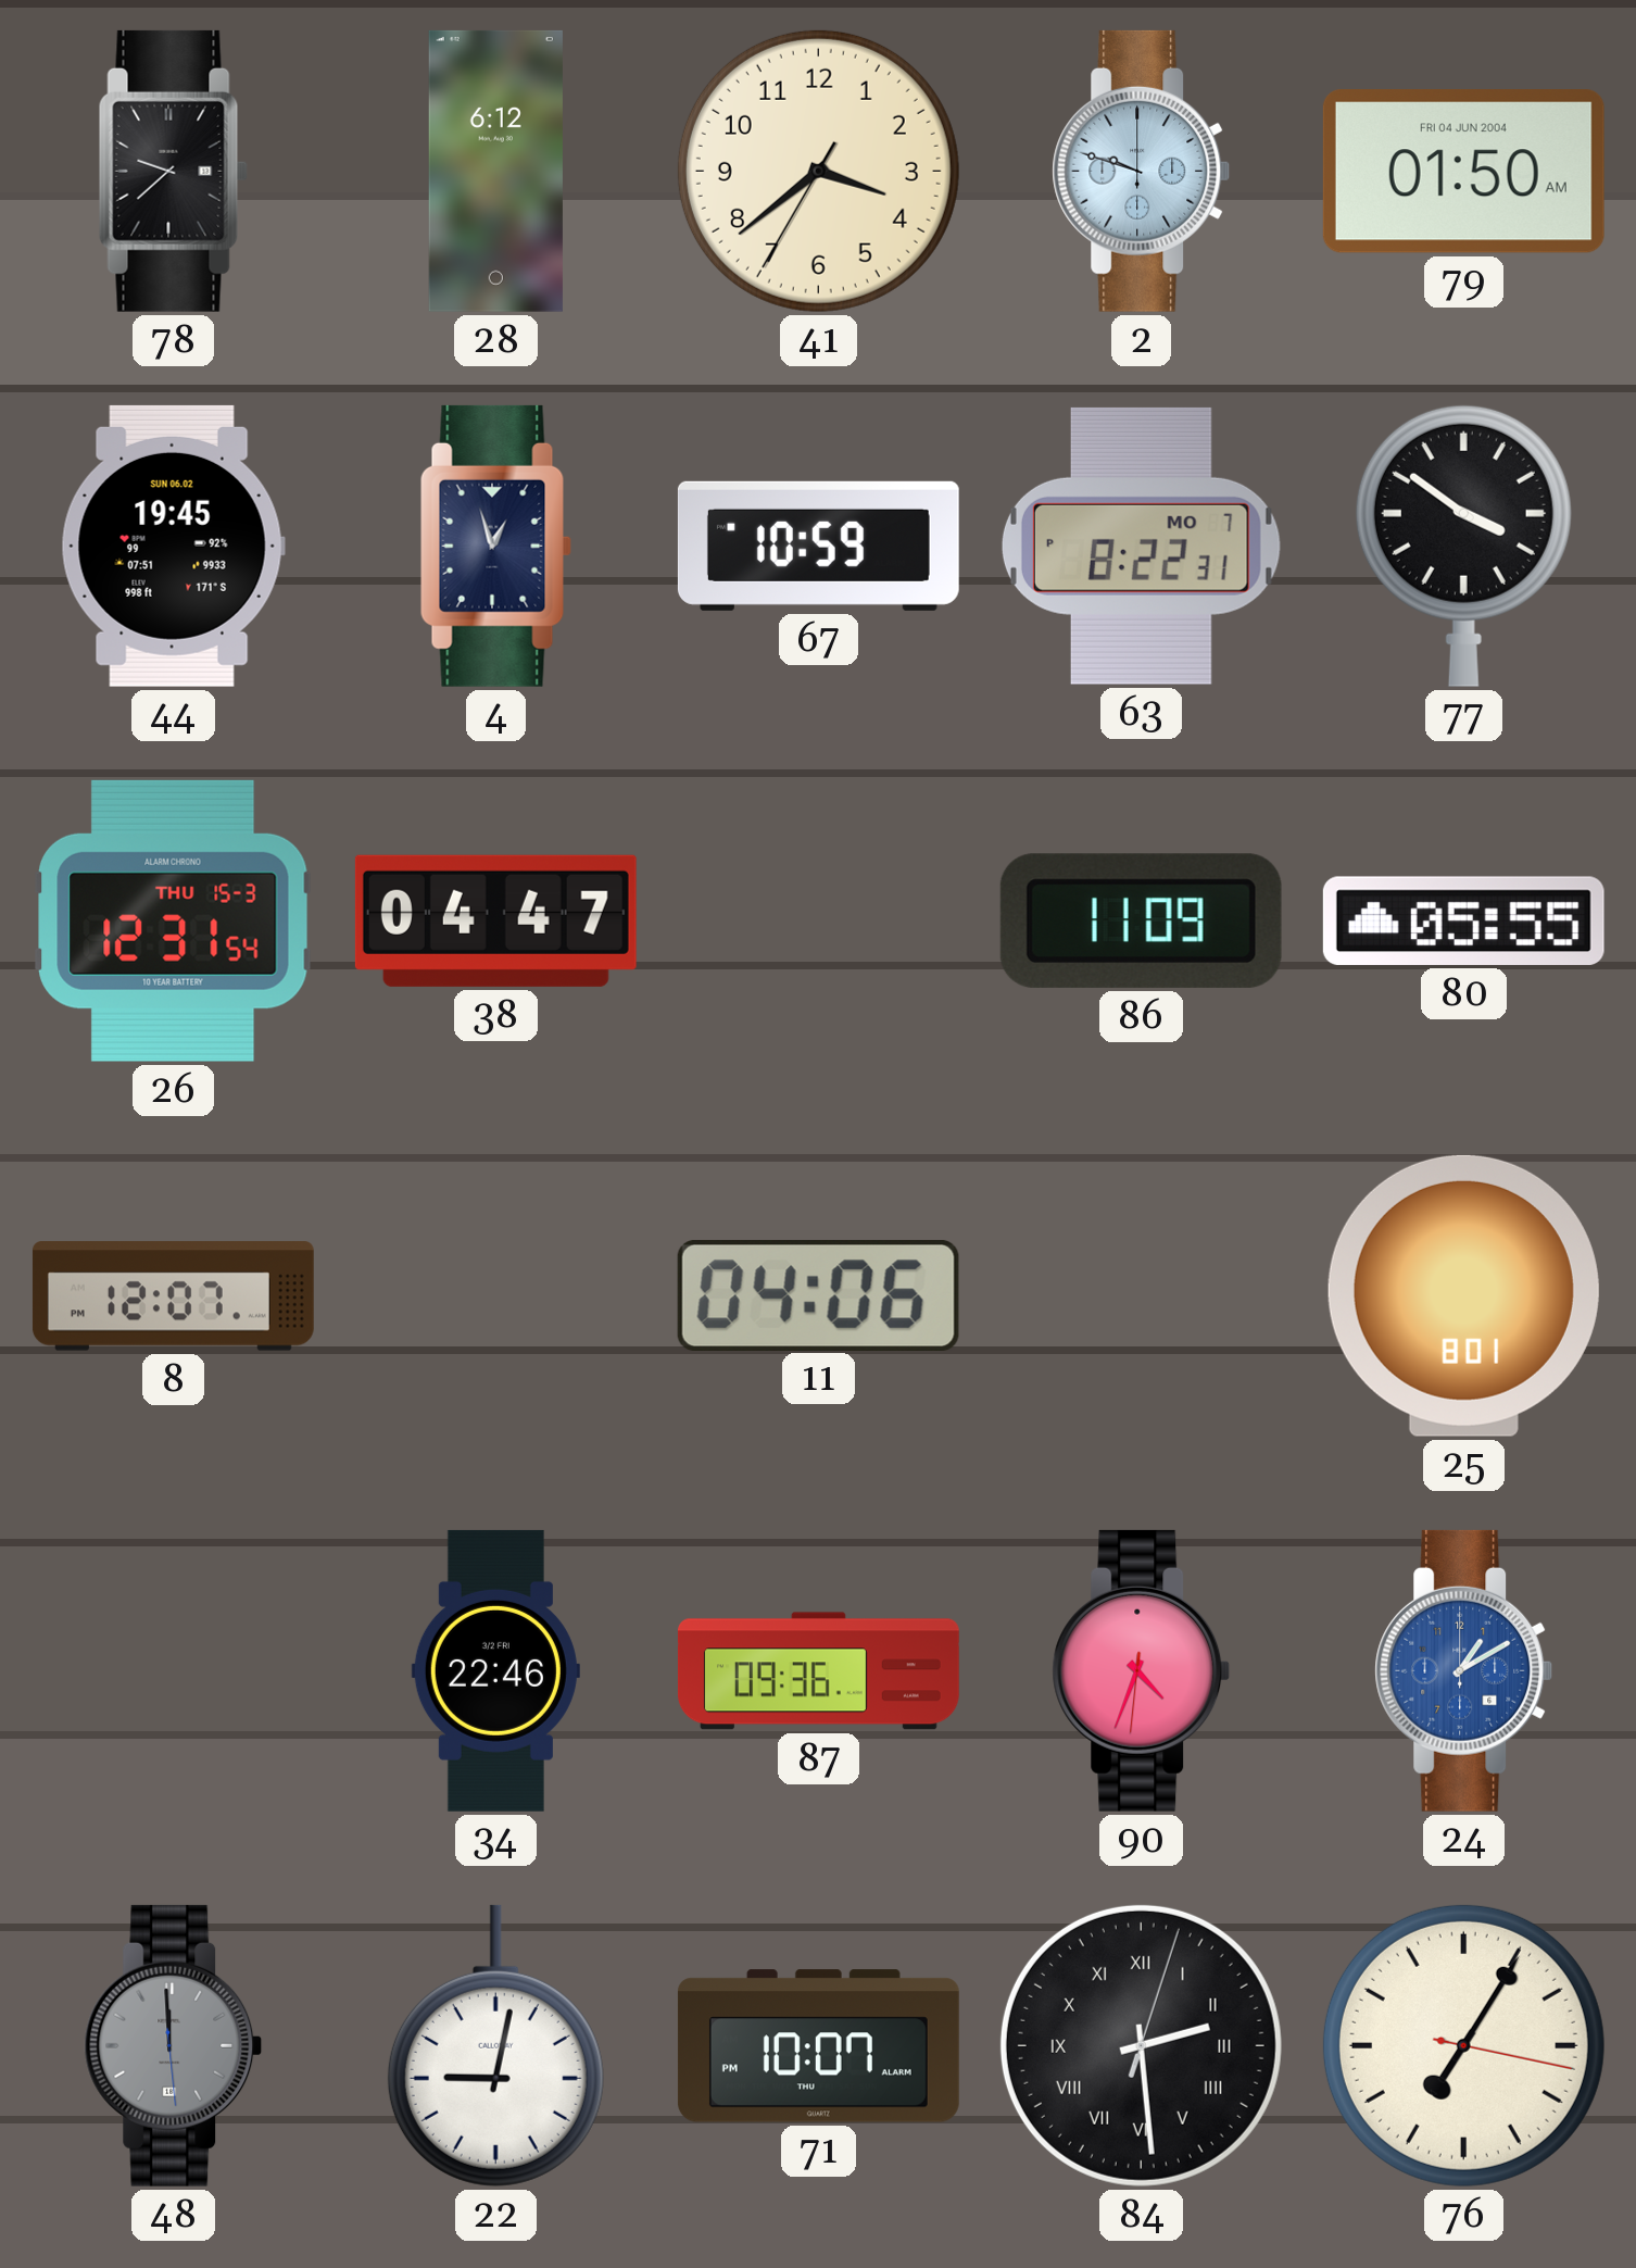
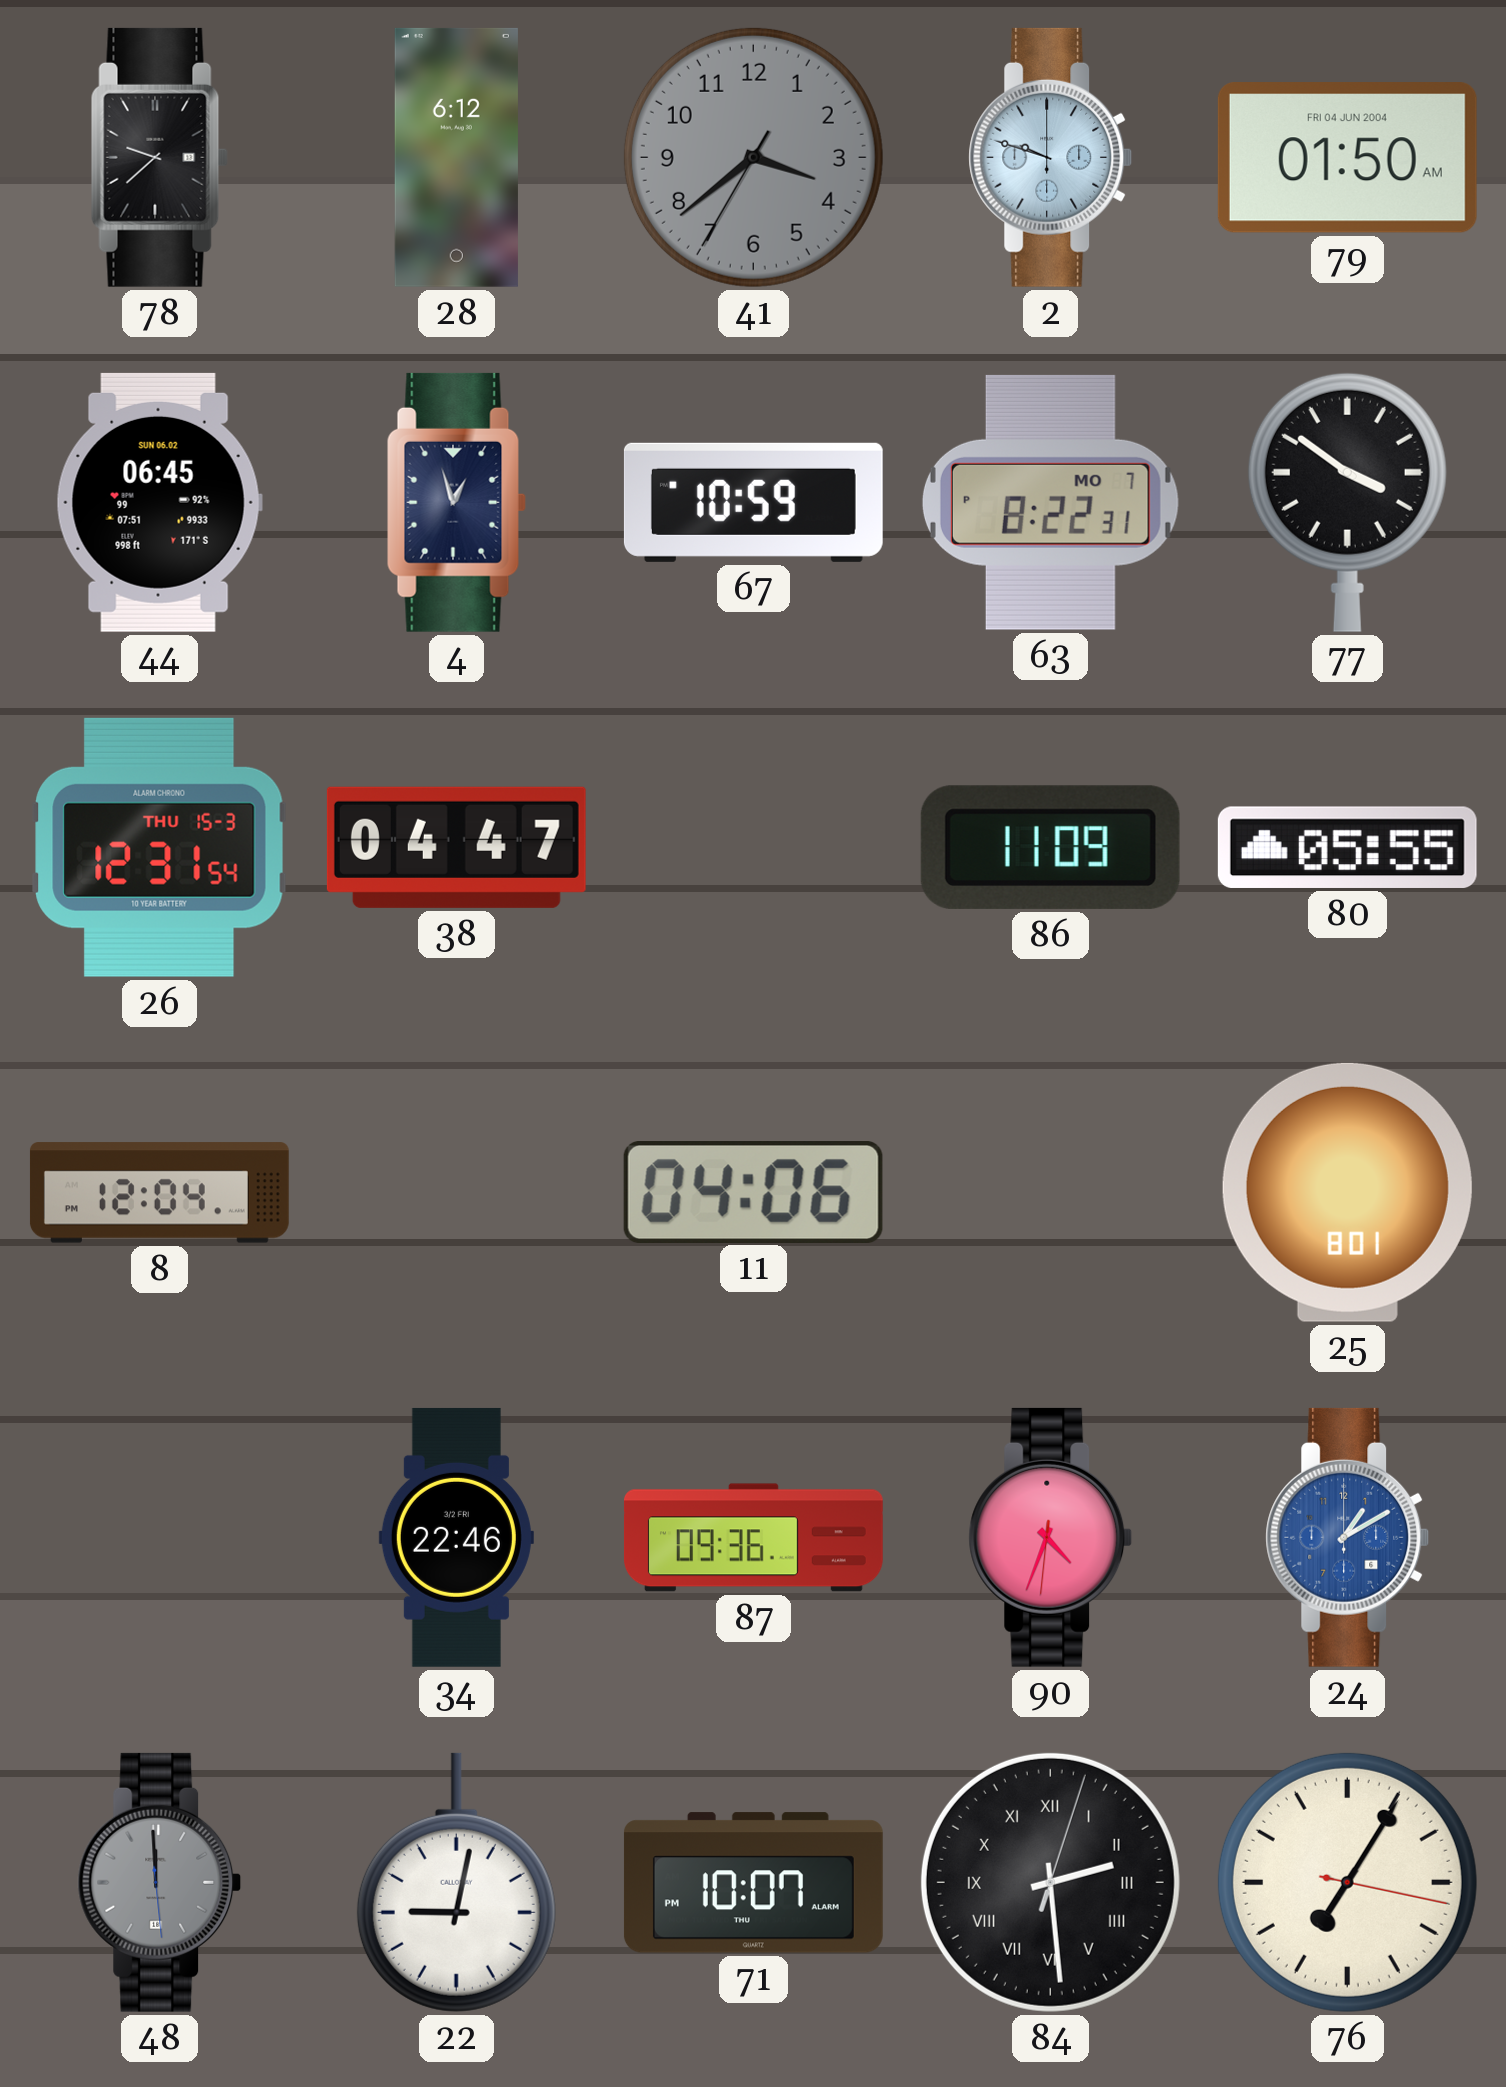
41 dial: cream -> grey
44: 19:45 -> 06:45
8: 12:07 -> 12:04
